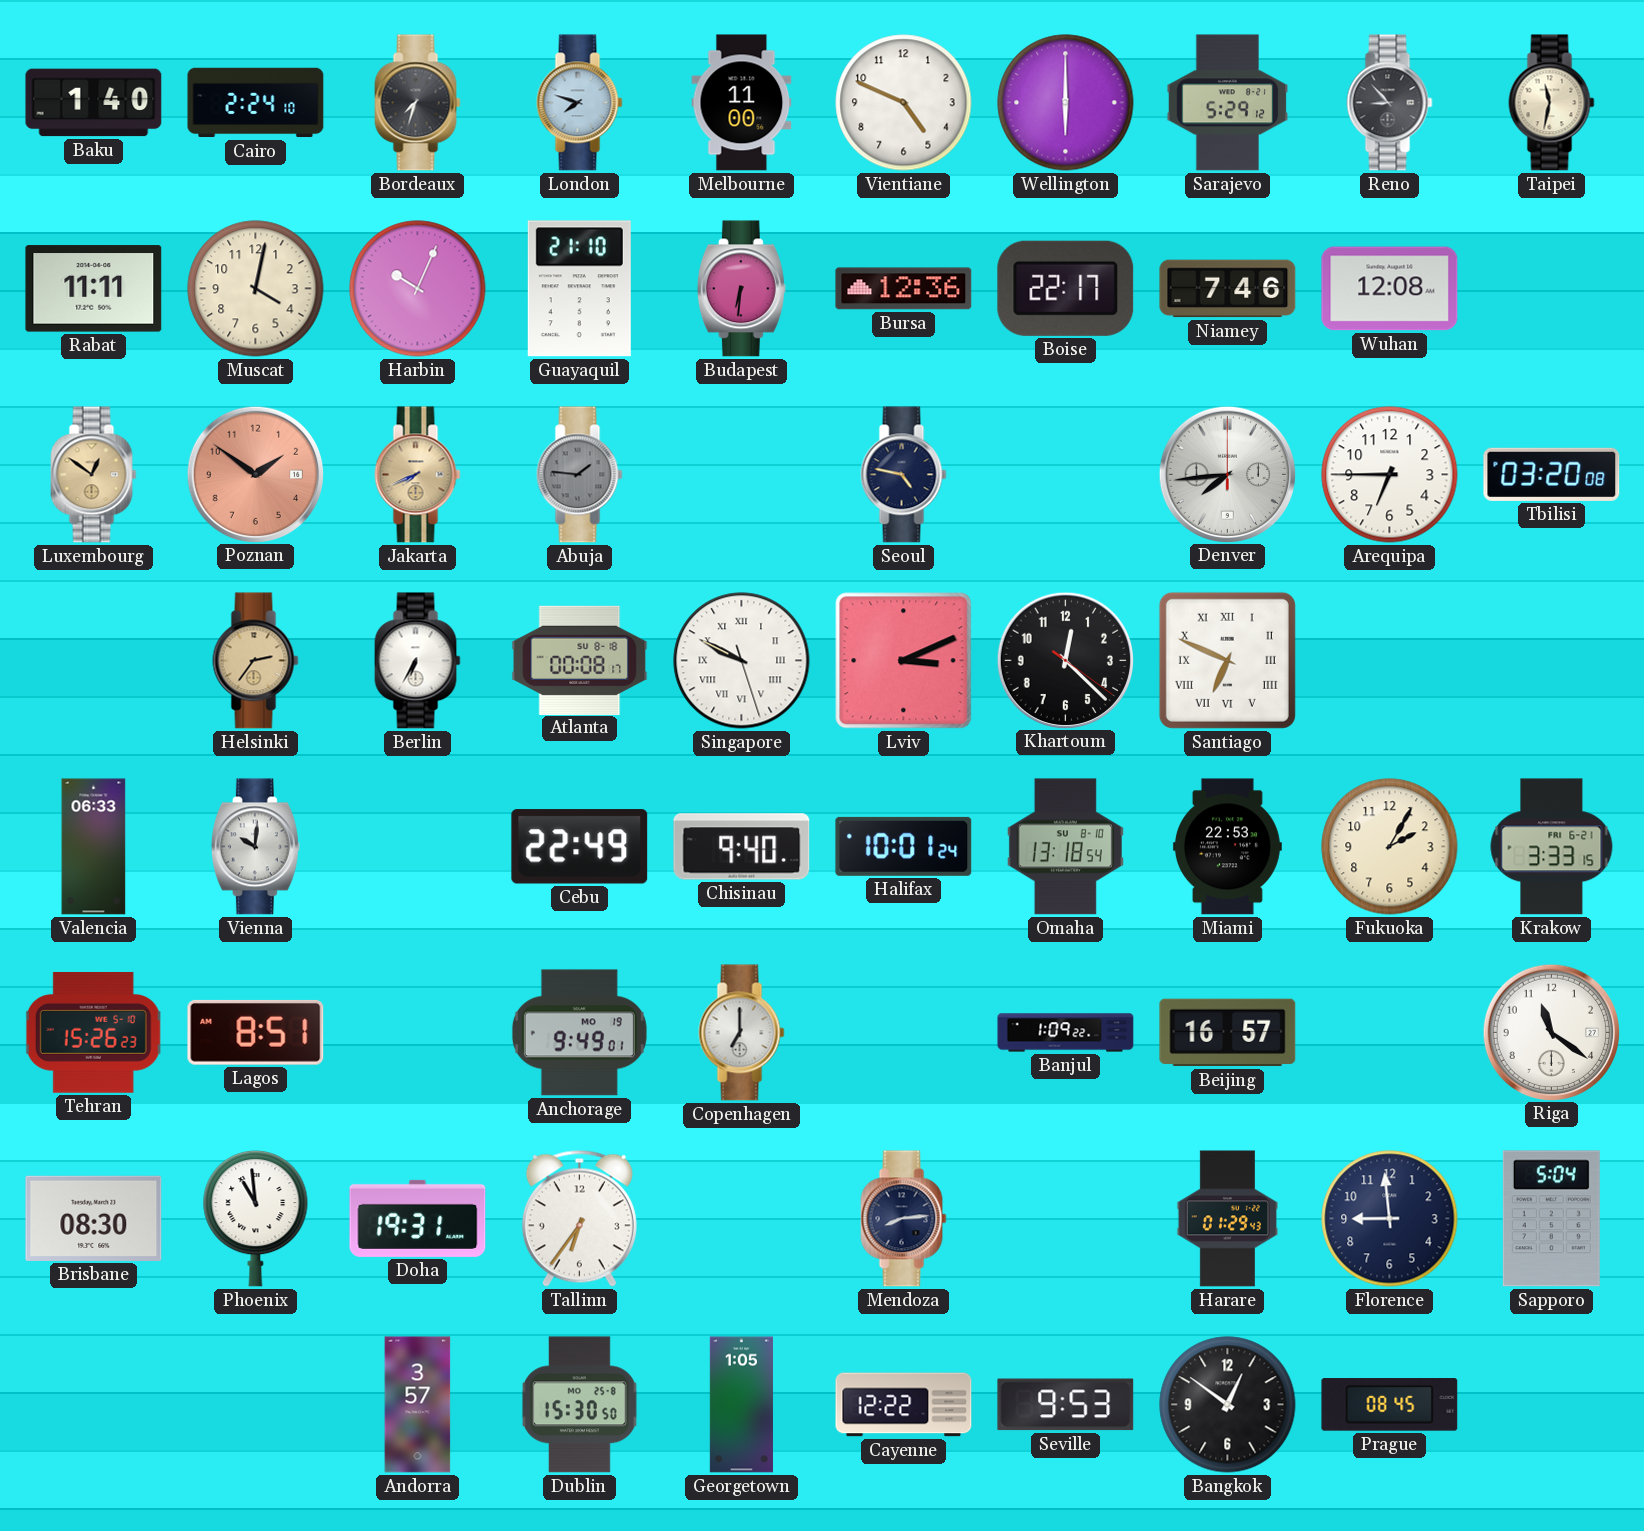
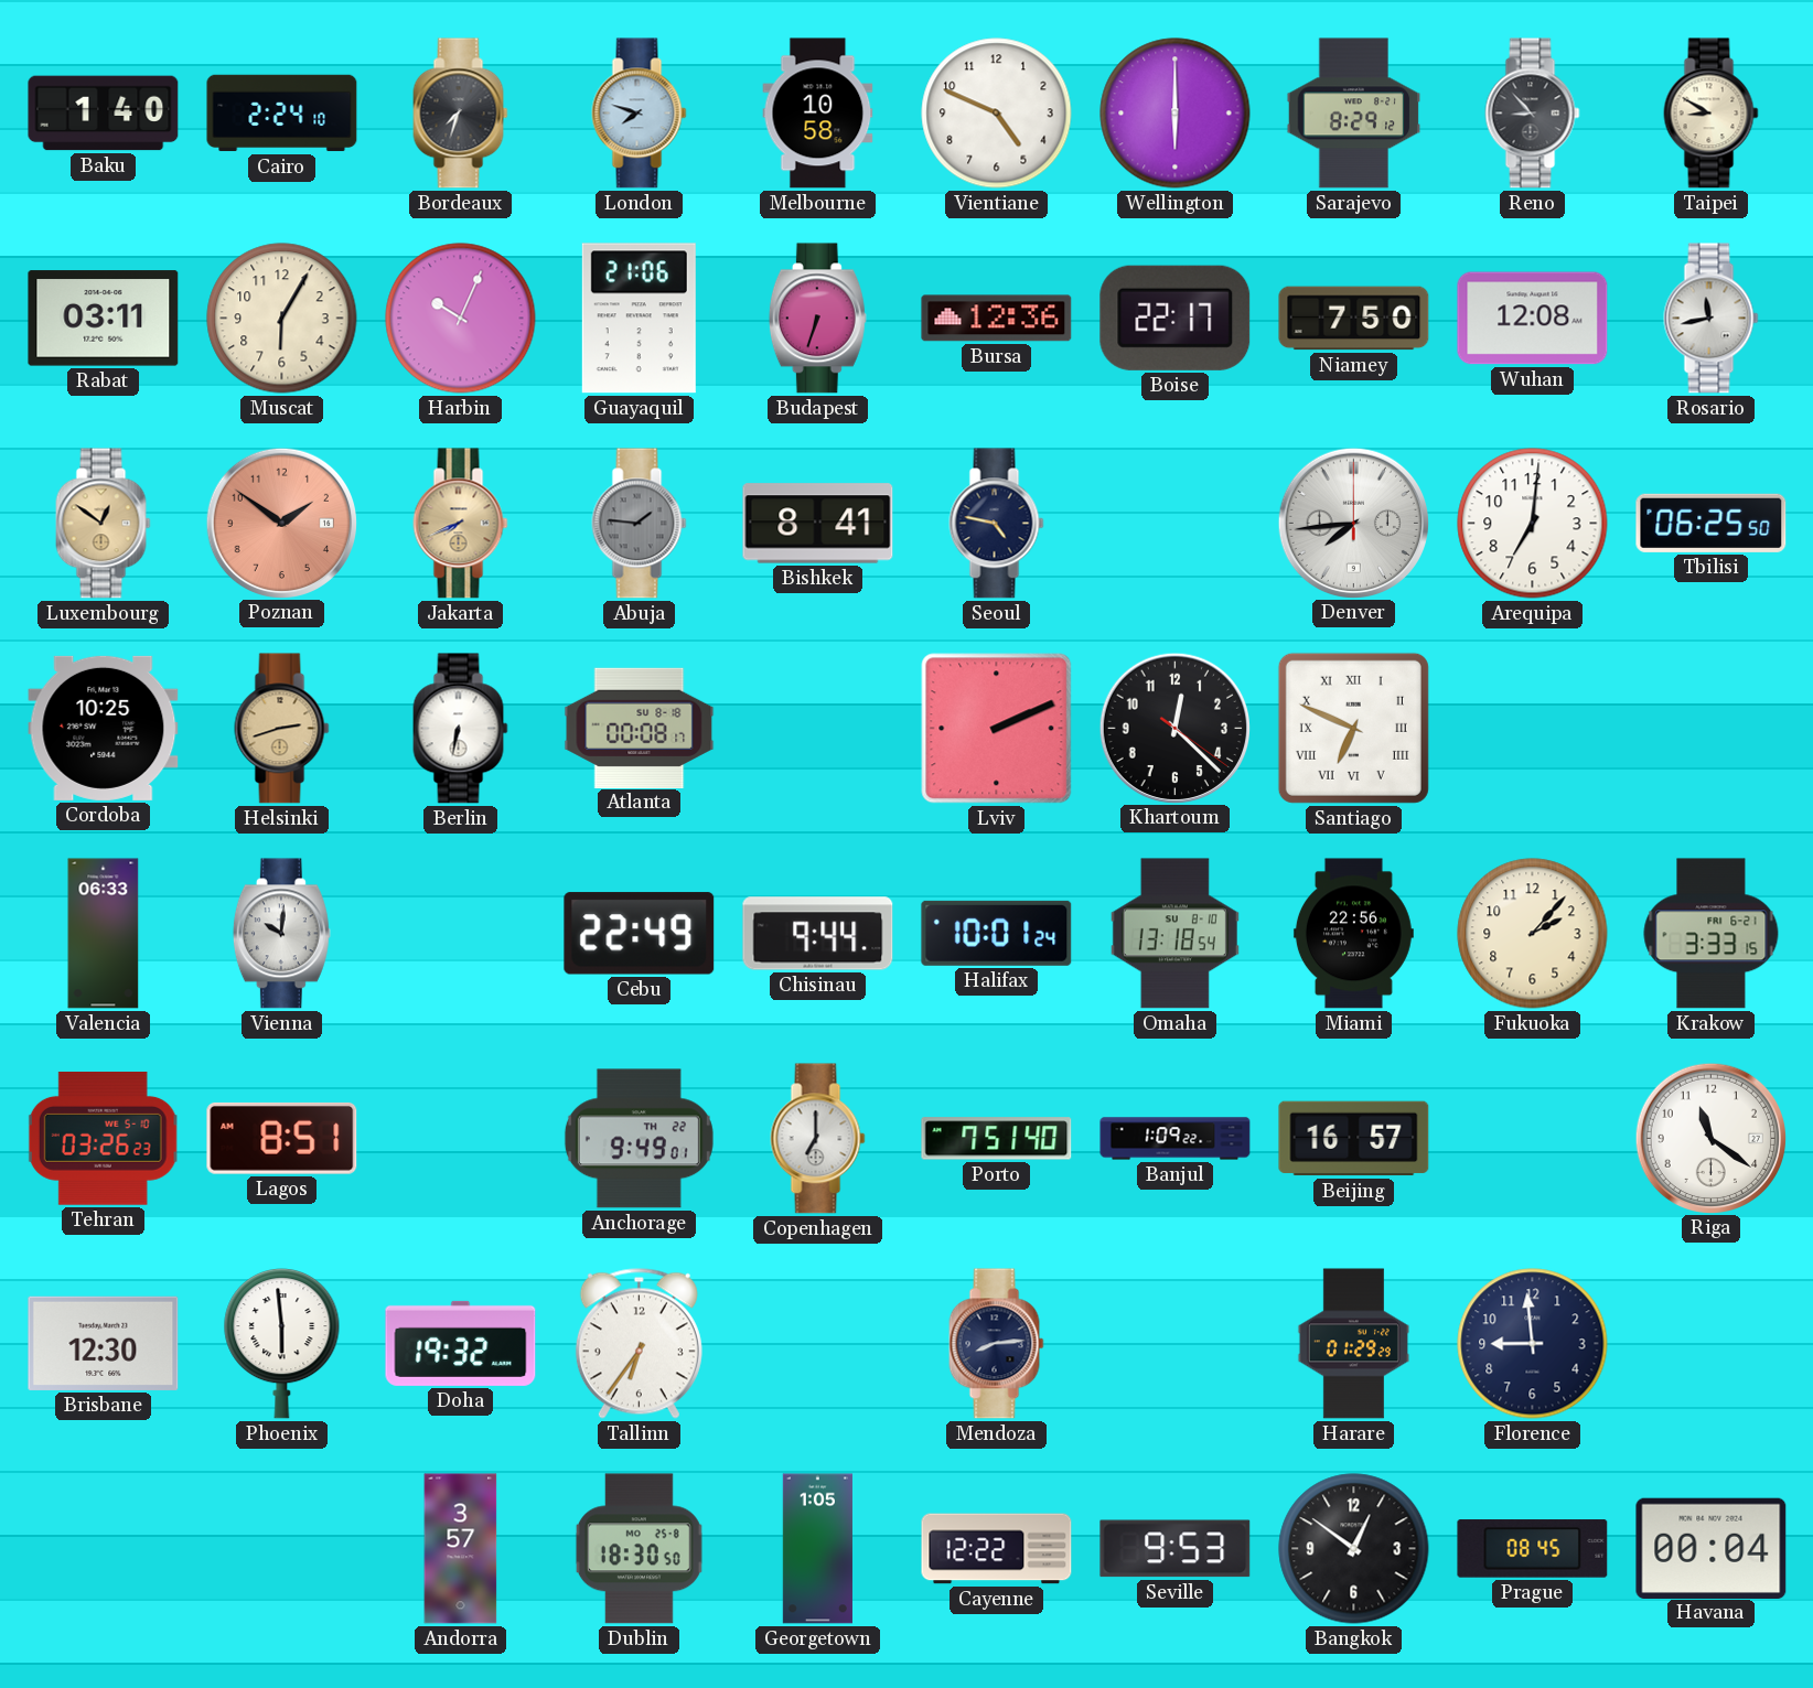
Melbourne: 11:00 -> 10:58
Sarajevo: 5:29 -> 8:29
Taipei: 11:32 -> 8:50
Rabat: 11:11 -> 03:11
Muscat: 4:02 -> 6:05
Guayaquil: 21:10 -> 21:06
Budapest: 6:31 -> 6:33
Niamey: 7:46 -> 7:50
Rosario: none -> 11:43
Bishkek: none -> 8:41
Arequipa: 6:45 -> 7:01
Tbilisi: 03:20 -> 06:25
Cordoba: none -> 10:25
Helsinki: 2:36 -> 2:42
Berlin: 6:35 -> 6:32
Singapore: 9:49 -> none
Lviv: 3:11 -> 2:11
Chisinau: 9:40 -> 9:44
Miami: 22:53 -> 22:56
Fukuoka: 2:05 -> 2:07
Tehran: 15:26 -> 03:26
Anchorage date: MO 19 -> TH 22
Porto: none -> 7:51
Brisbane: 08:30 -> 12:30
Phoenix: 10:59 -> 5:59
Doha: 19:31 -> 19:32
Harare: 01:29:43 -> 01:29:29
Sapporo: 5:04 -> none
Dublin: 15:30 -> 18:30
Havana: none -> 00:04
